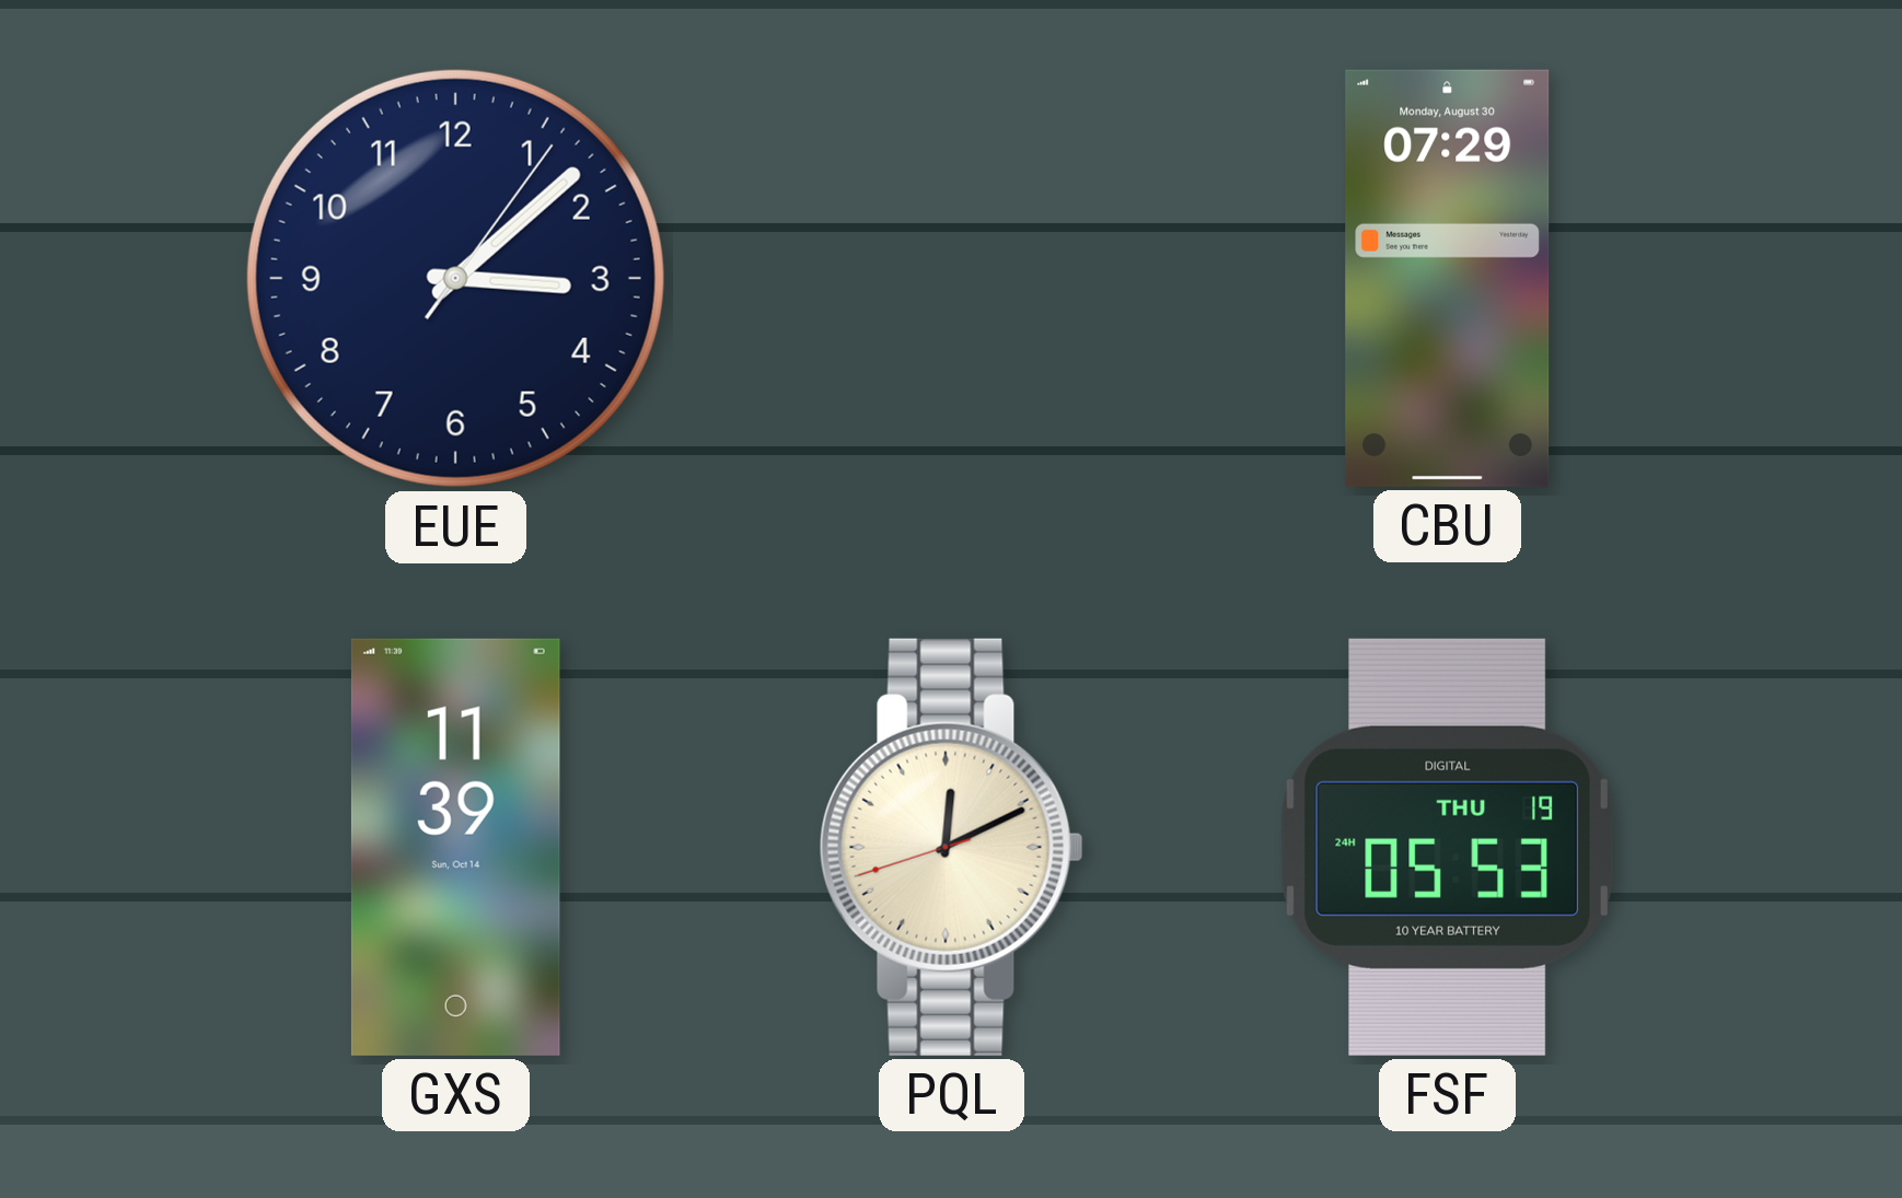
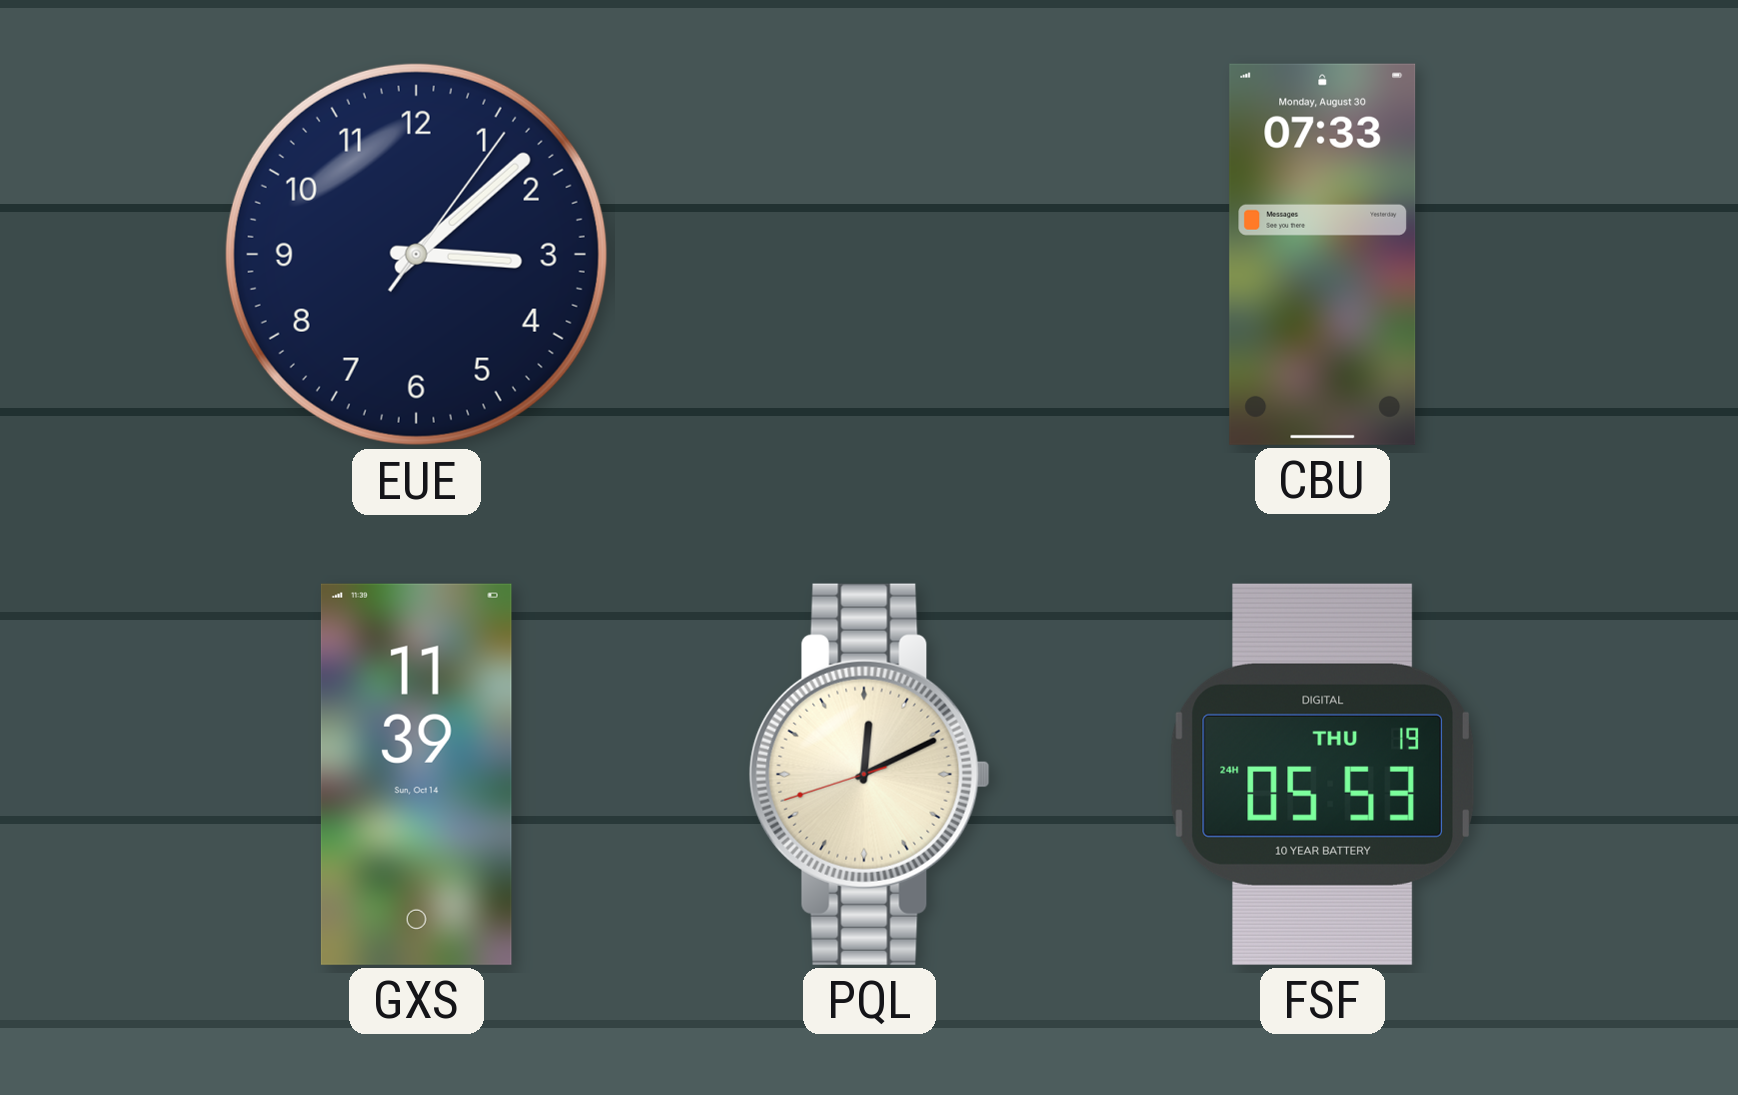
CBU: 07:29 -> 07:33
